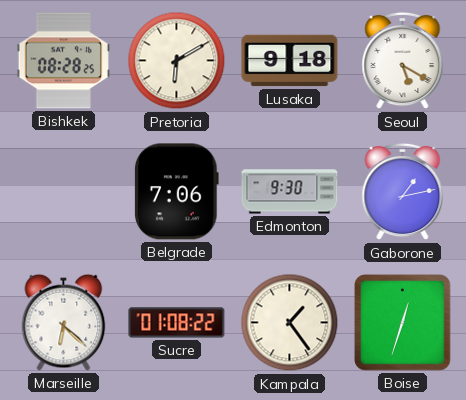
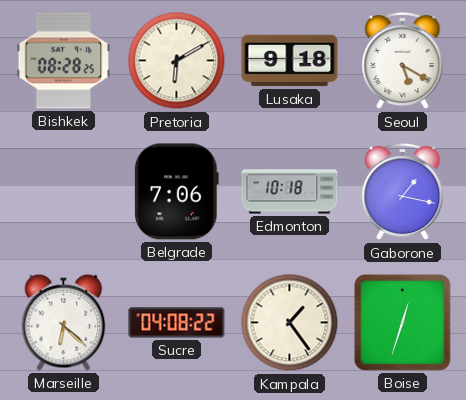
Edmonton: 9:30 -> 10:18
Gaborone: 1:13 -> 1:17
Sucre: 01:08 -> 04:08
